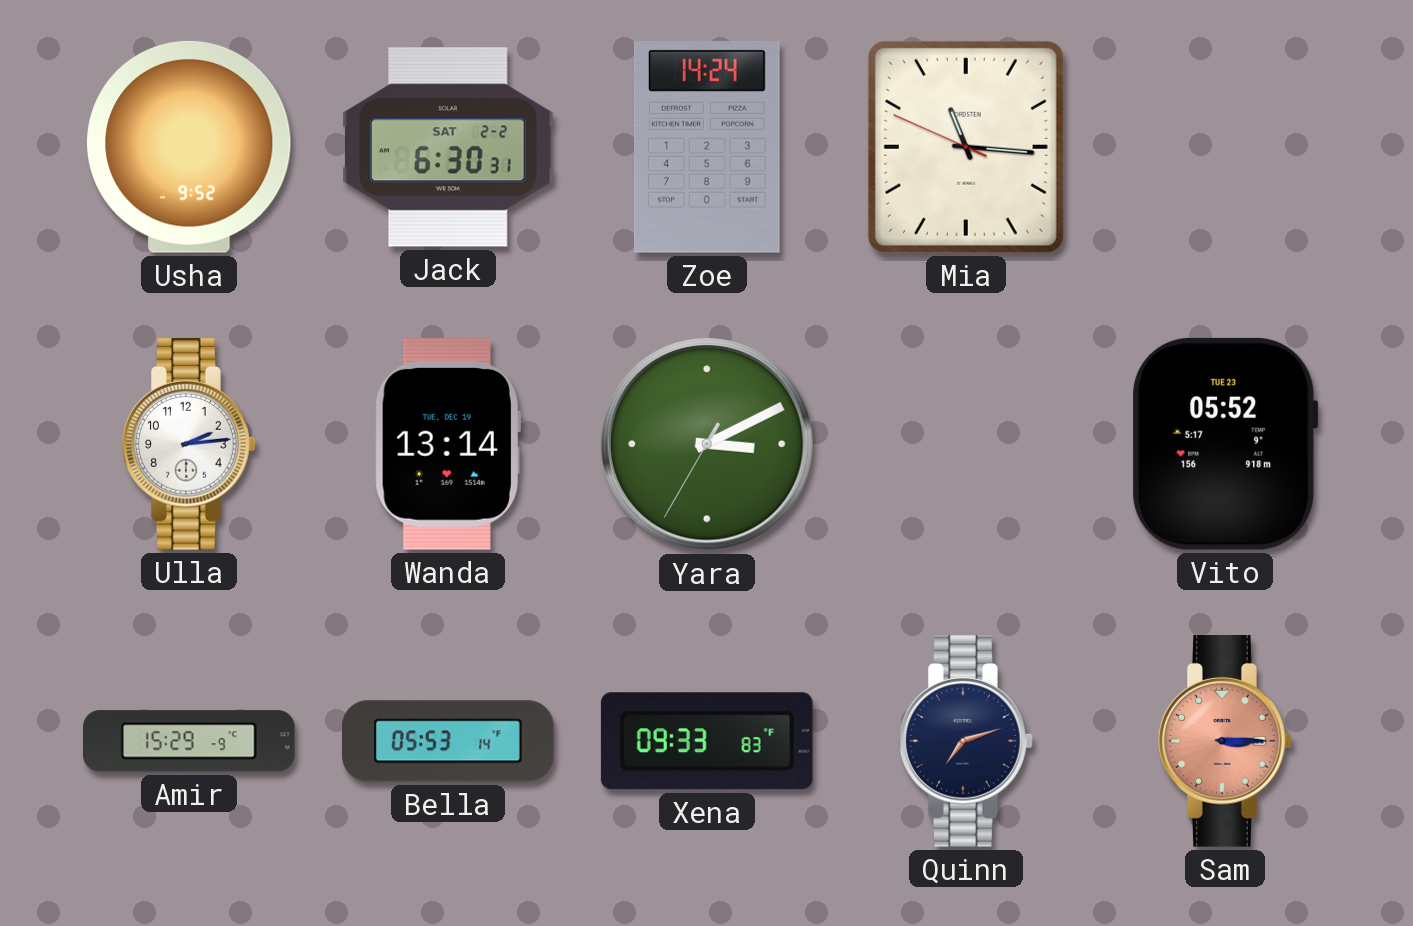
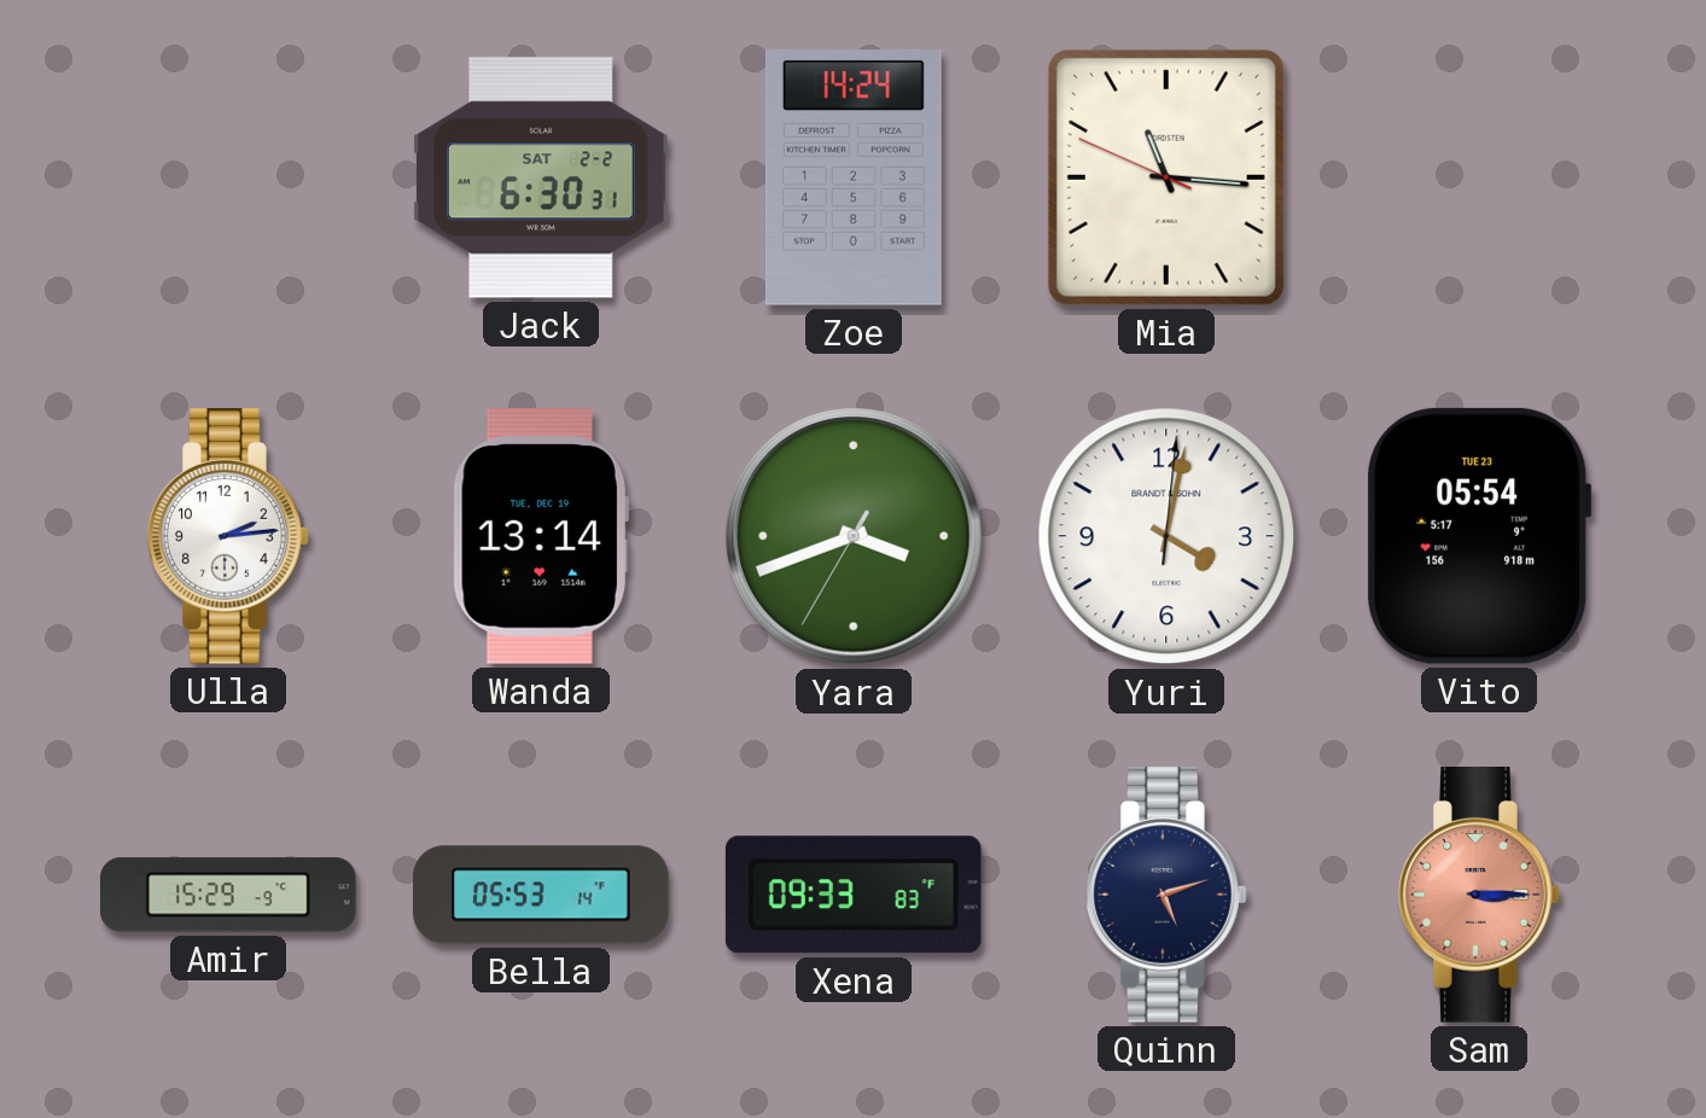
Usha: 9:52 -> none
Yara: 3:10 -> 3:41
Yuri: none -> 4:02
Vito: 05:52 -> 05:54
Quinn: 7:12 -> 5:12
